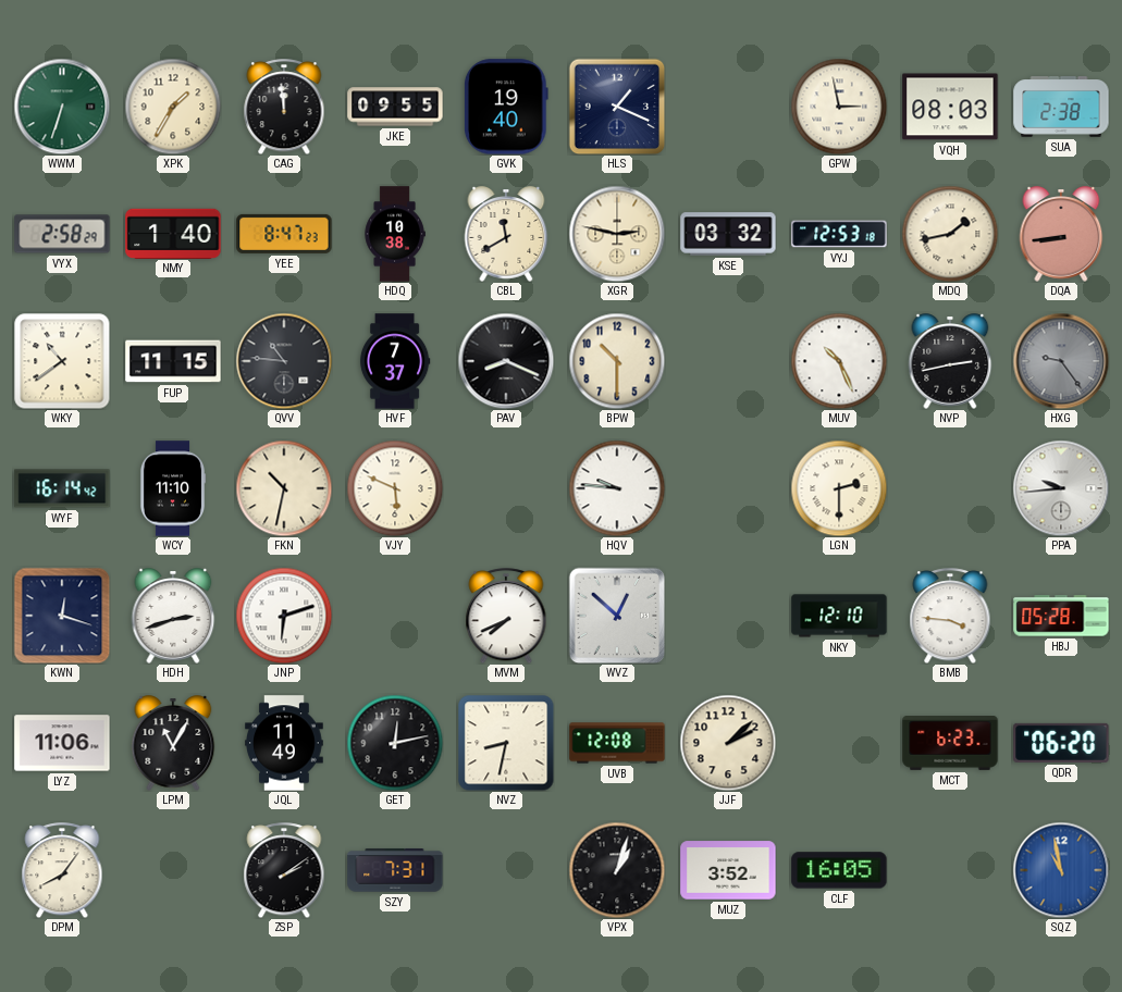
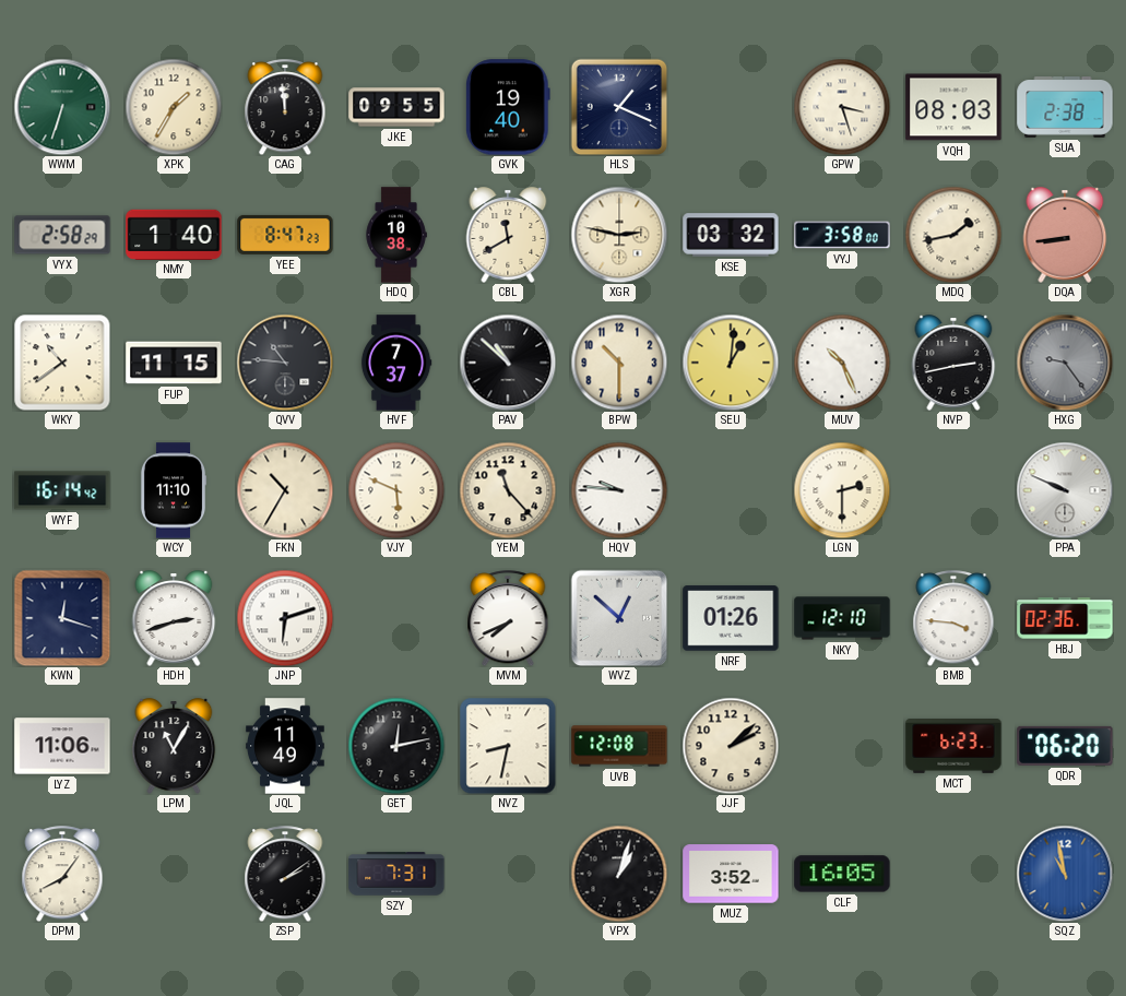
GPW: 2:58 -> 3:27
VYJ: 12:53 -> 3:58
PAV: 8:19 -> 10:52
SEU: none -> 1:01
FKN: 10:32 -> 10:35
YEM: none -> 11:23
PPA: 9:44 -> 9:49
NRF: none -> 01:26
HBJ: 05:28 -> 02:36
